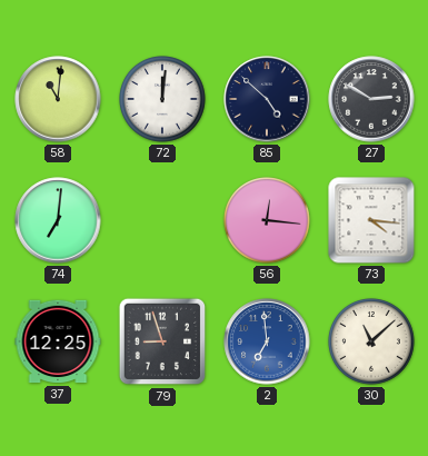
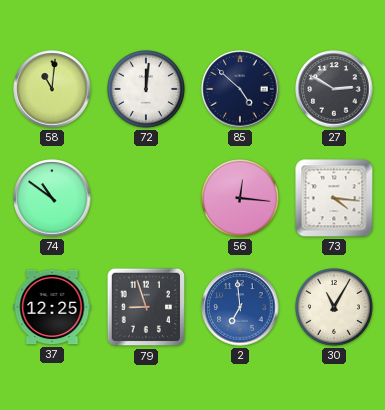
74: 7:01 -> 10:51
30: 11:08 -> 11:05
